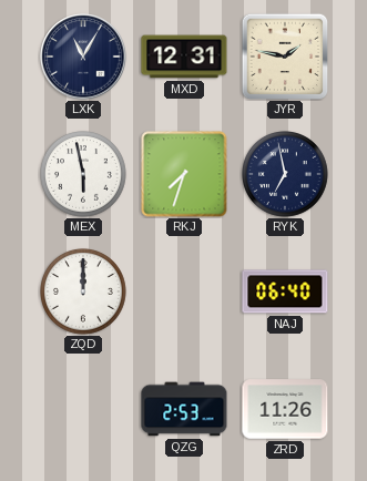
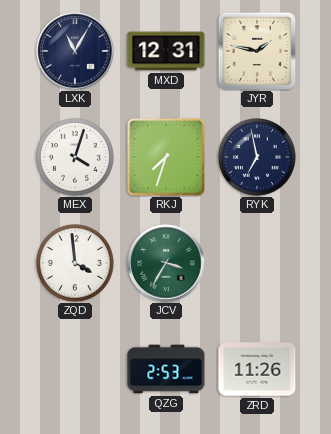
MEX: 5:58 -> 4:03
ZQD: 12:00 -> 3:59
JCV: none -> 3:35
NAJ: 06:40 -> none
